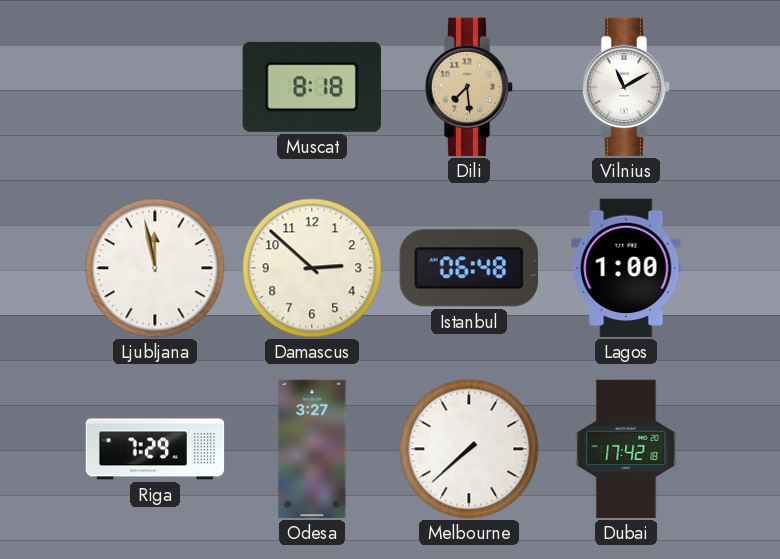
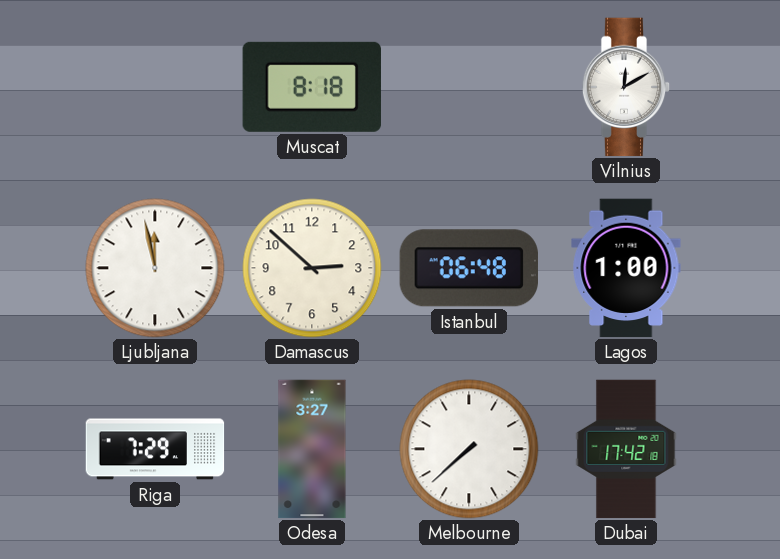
Dili: 7:29 -> none
Vilnius: 11:10 -> 12:10
